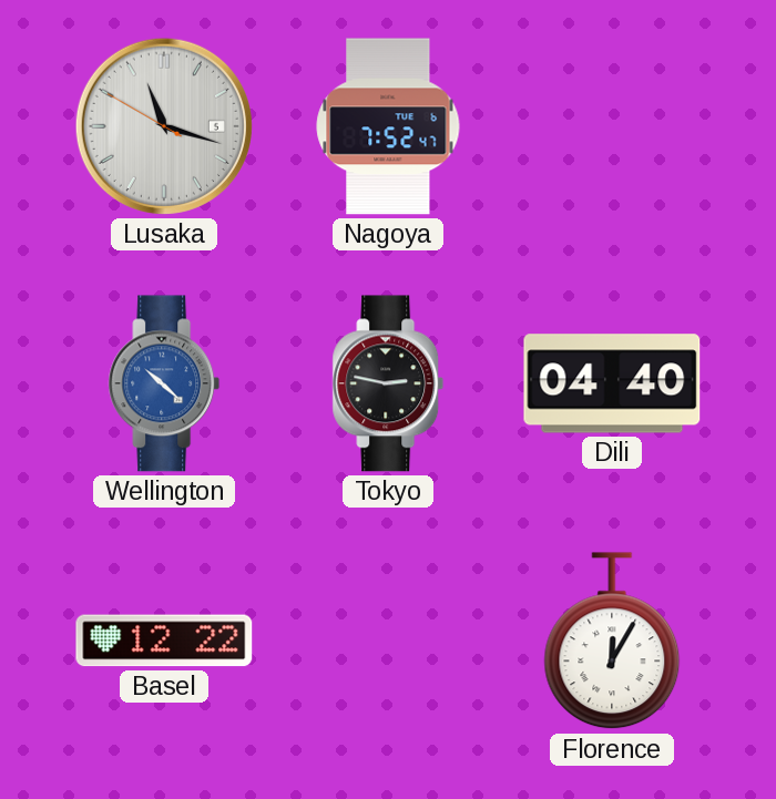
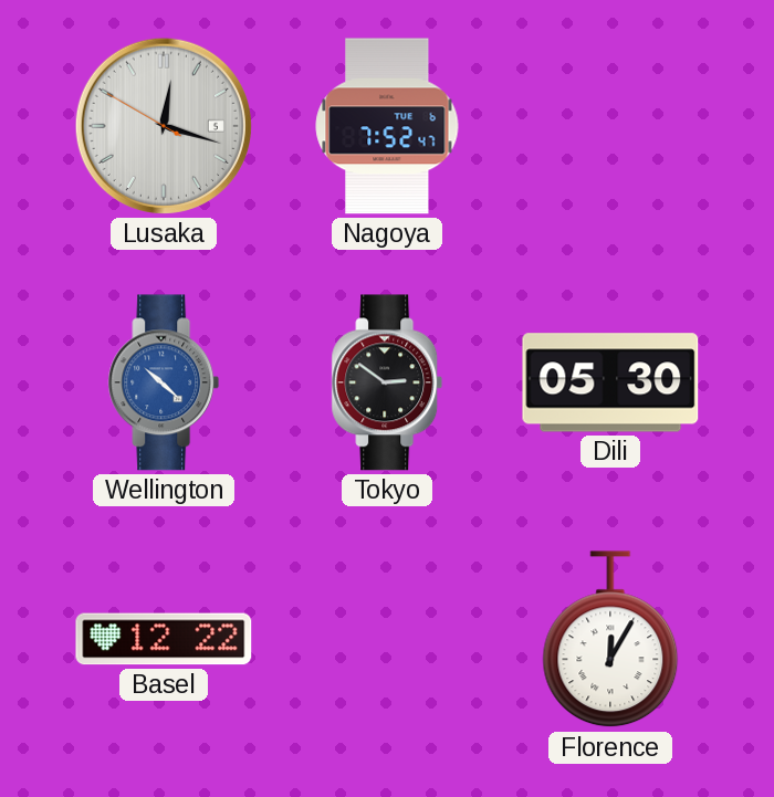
Lusaka: 11:17 -> 12:17
Tokyo: 2:47 -> 2:51
Dili: 04:40 -> 05:30
